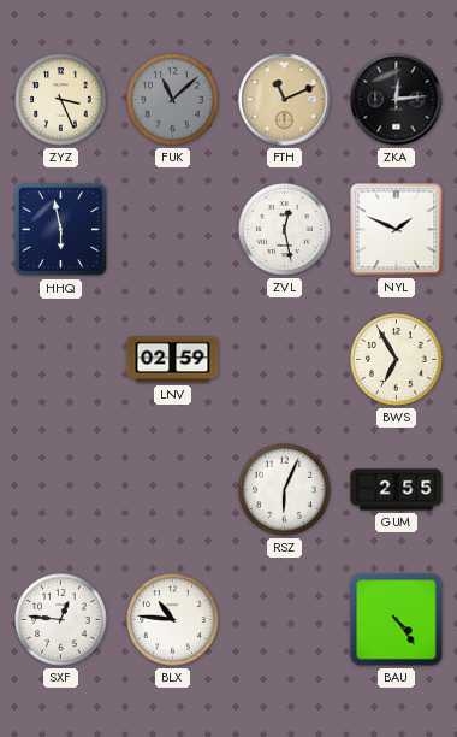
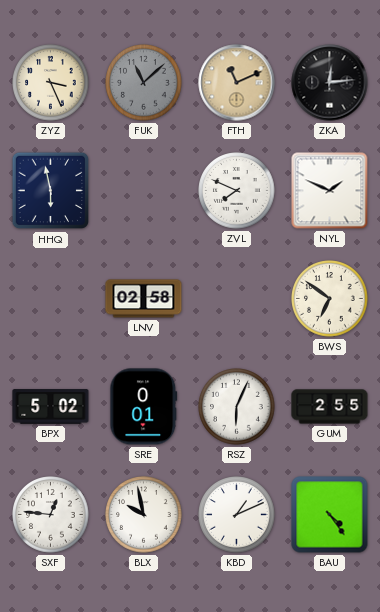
ZVL: 12:28 -> 7:49
LNV: 02:59 -> 02:58
BWS: 6:55 -> 6:51
BPX: none -> 5:02
SRE: none -> 0:01
BLX: 10:46 -> 9:58
KBD: none -> 1:11
